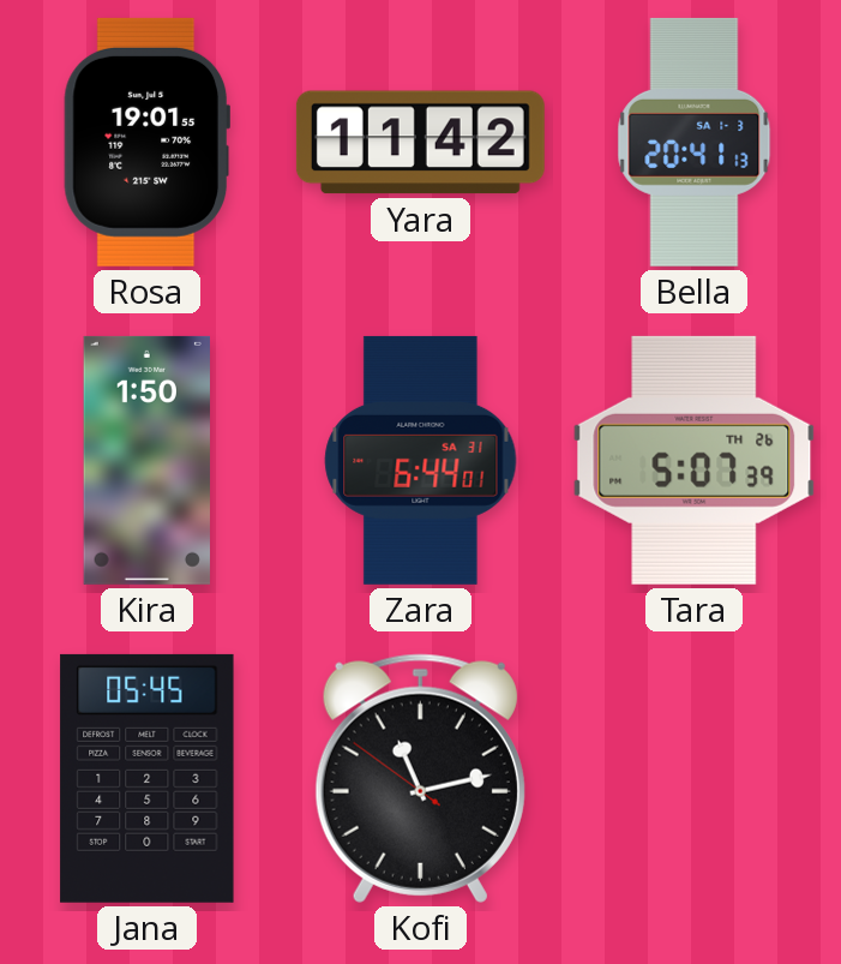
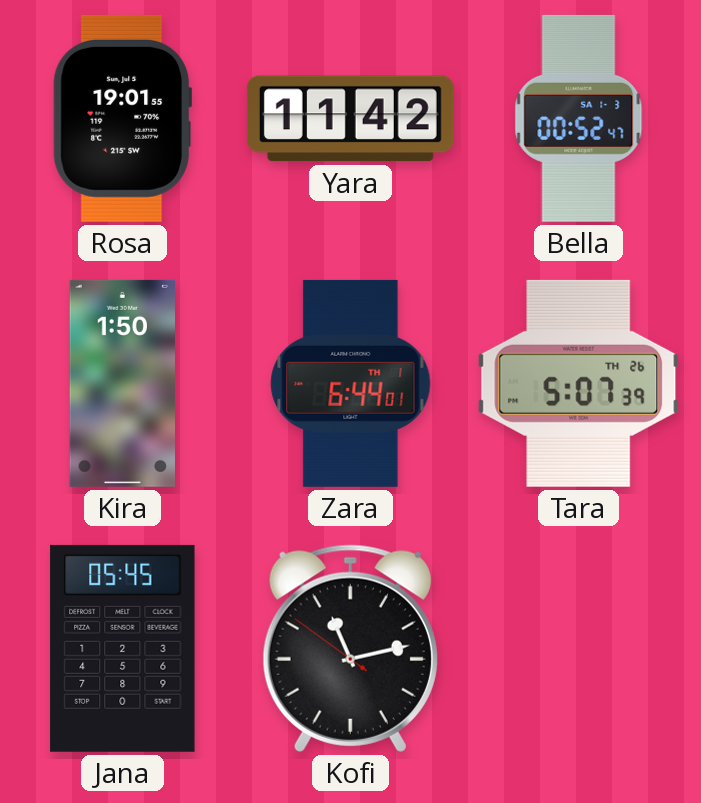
Bella: 20:41 -> 00:52
Zara date: SA 31 -> TH 1
